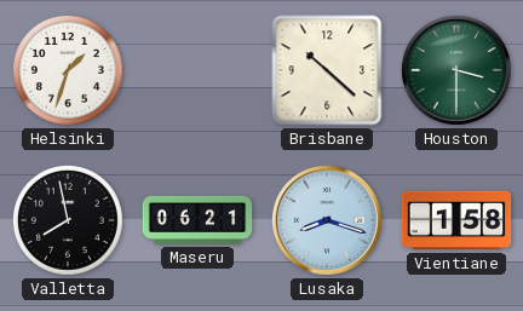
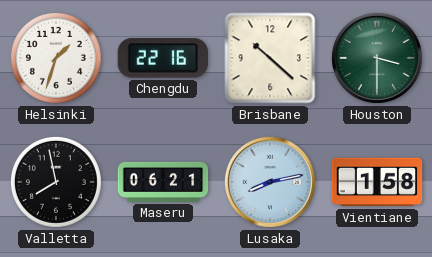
Chengdu: none -> 22:16
Lusaka: 8:18 -> 8:13
